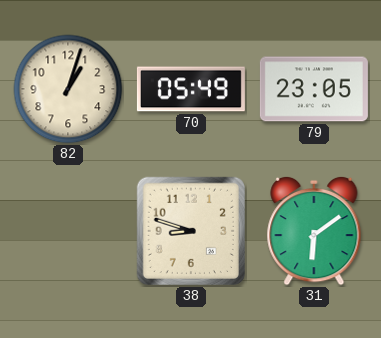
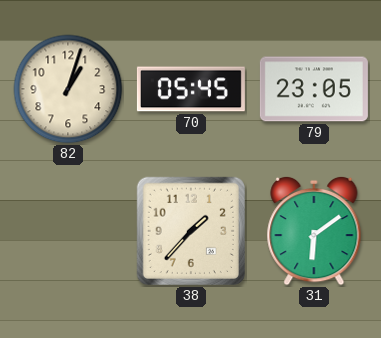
70: 05:49 -> 05:45
38: 8:48 -> 1:37
